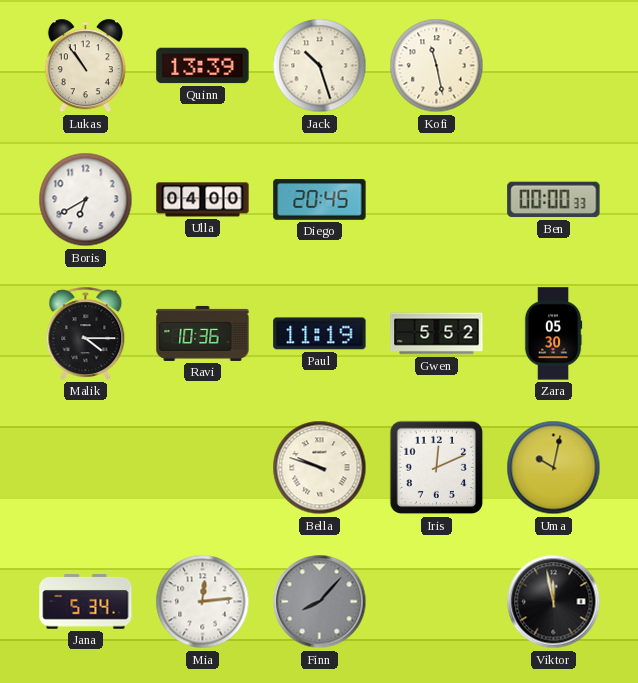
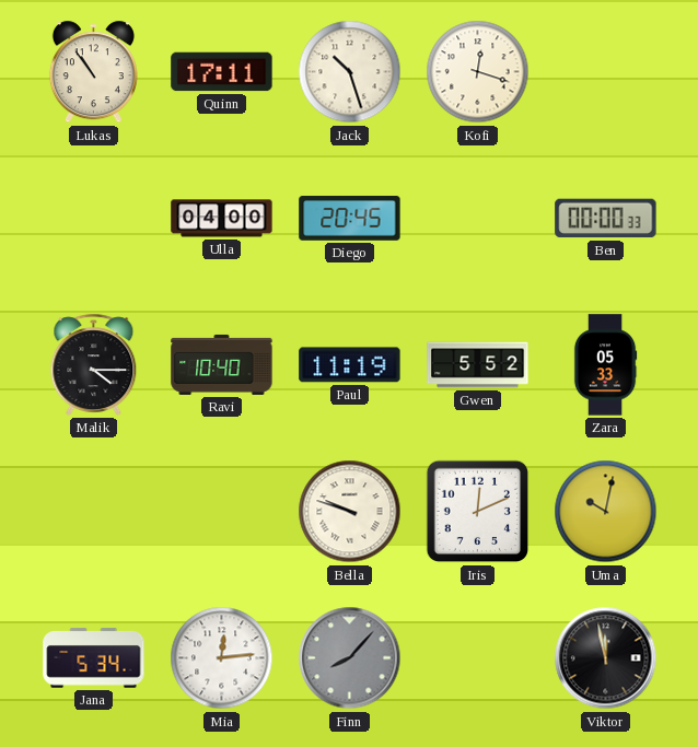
Quinn: 13:39 -> 17:11
Kofi: 11:28 -> 12:18
Boris: 6:40 -> none
Ravi: 10:36 -> 10:40
Zara: 05:30 -> 05:33
